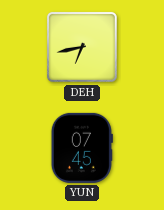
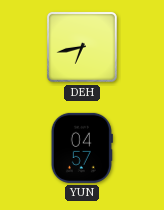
YUN: 07:45 -> 04:57
